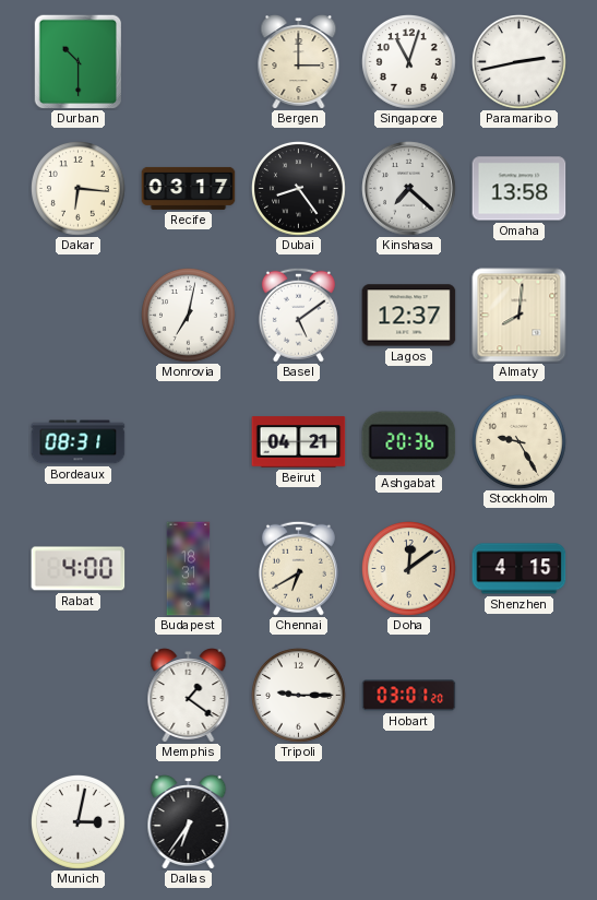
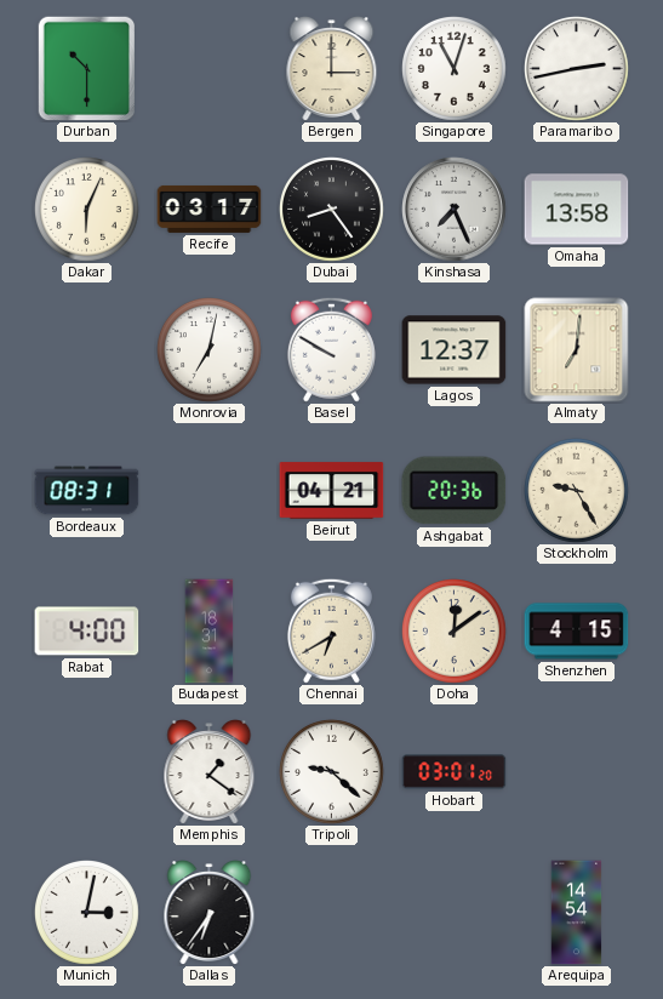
Dakar: 6:16 -> 6:04
Kinshasa: 7:22 -> 7:26
Basel: 5:09 -> 9:50
Almaty: 8:01 -> 7:01
Tripoli: 9:15 -> 9:22
Arequipa: none -> 14:54
